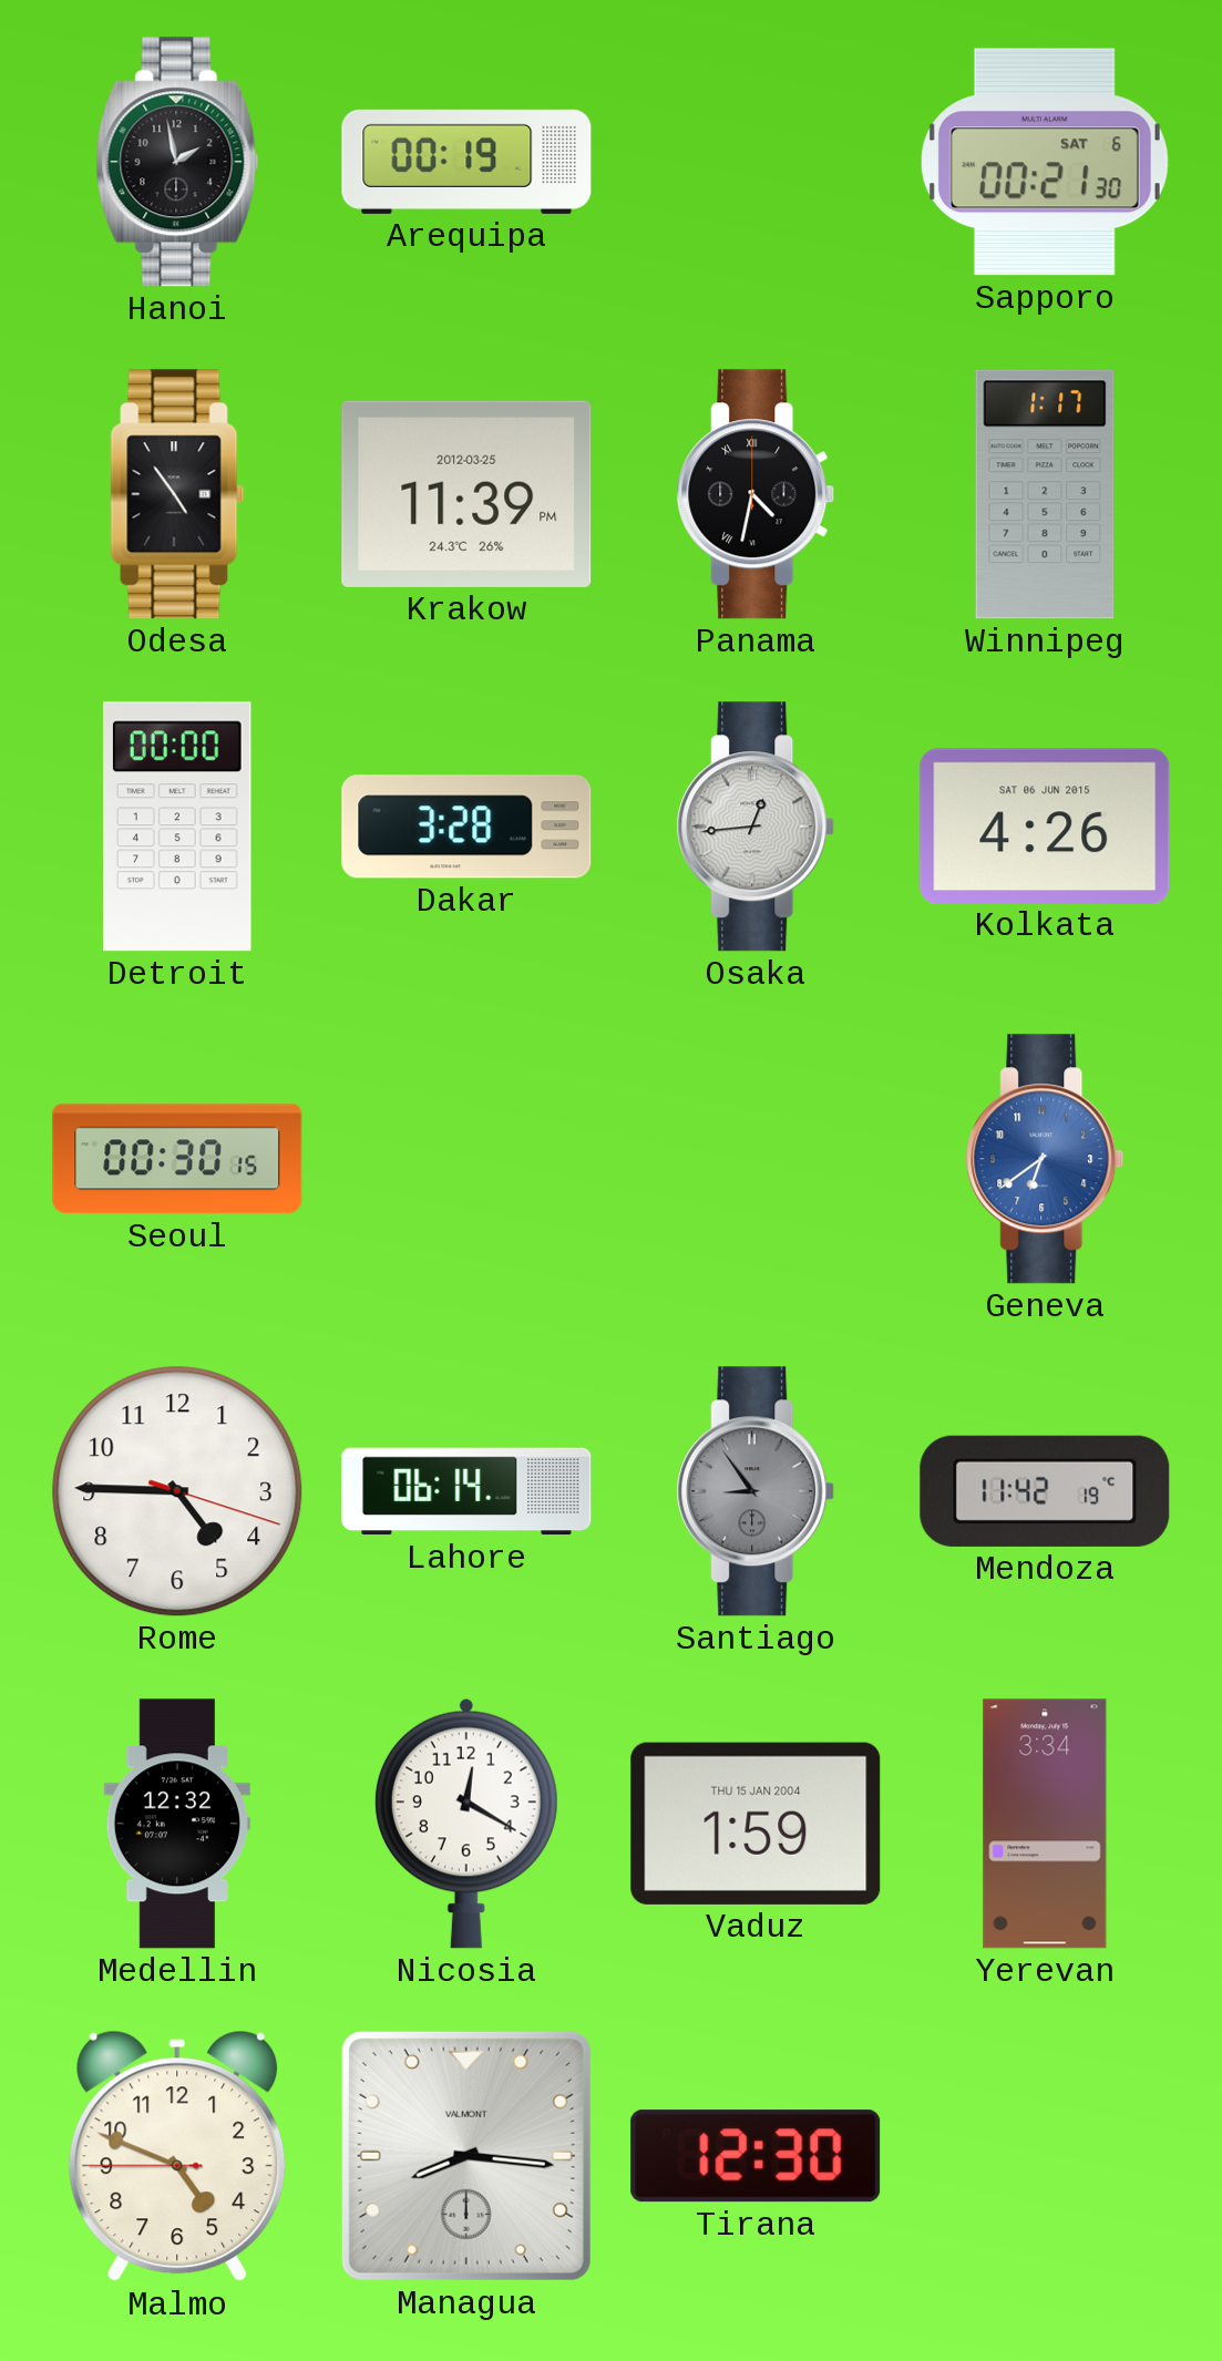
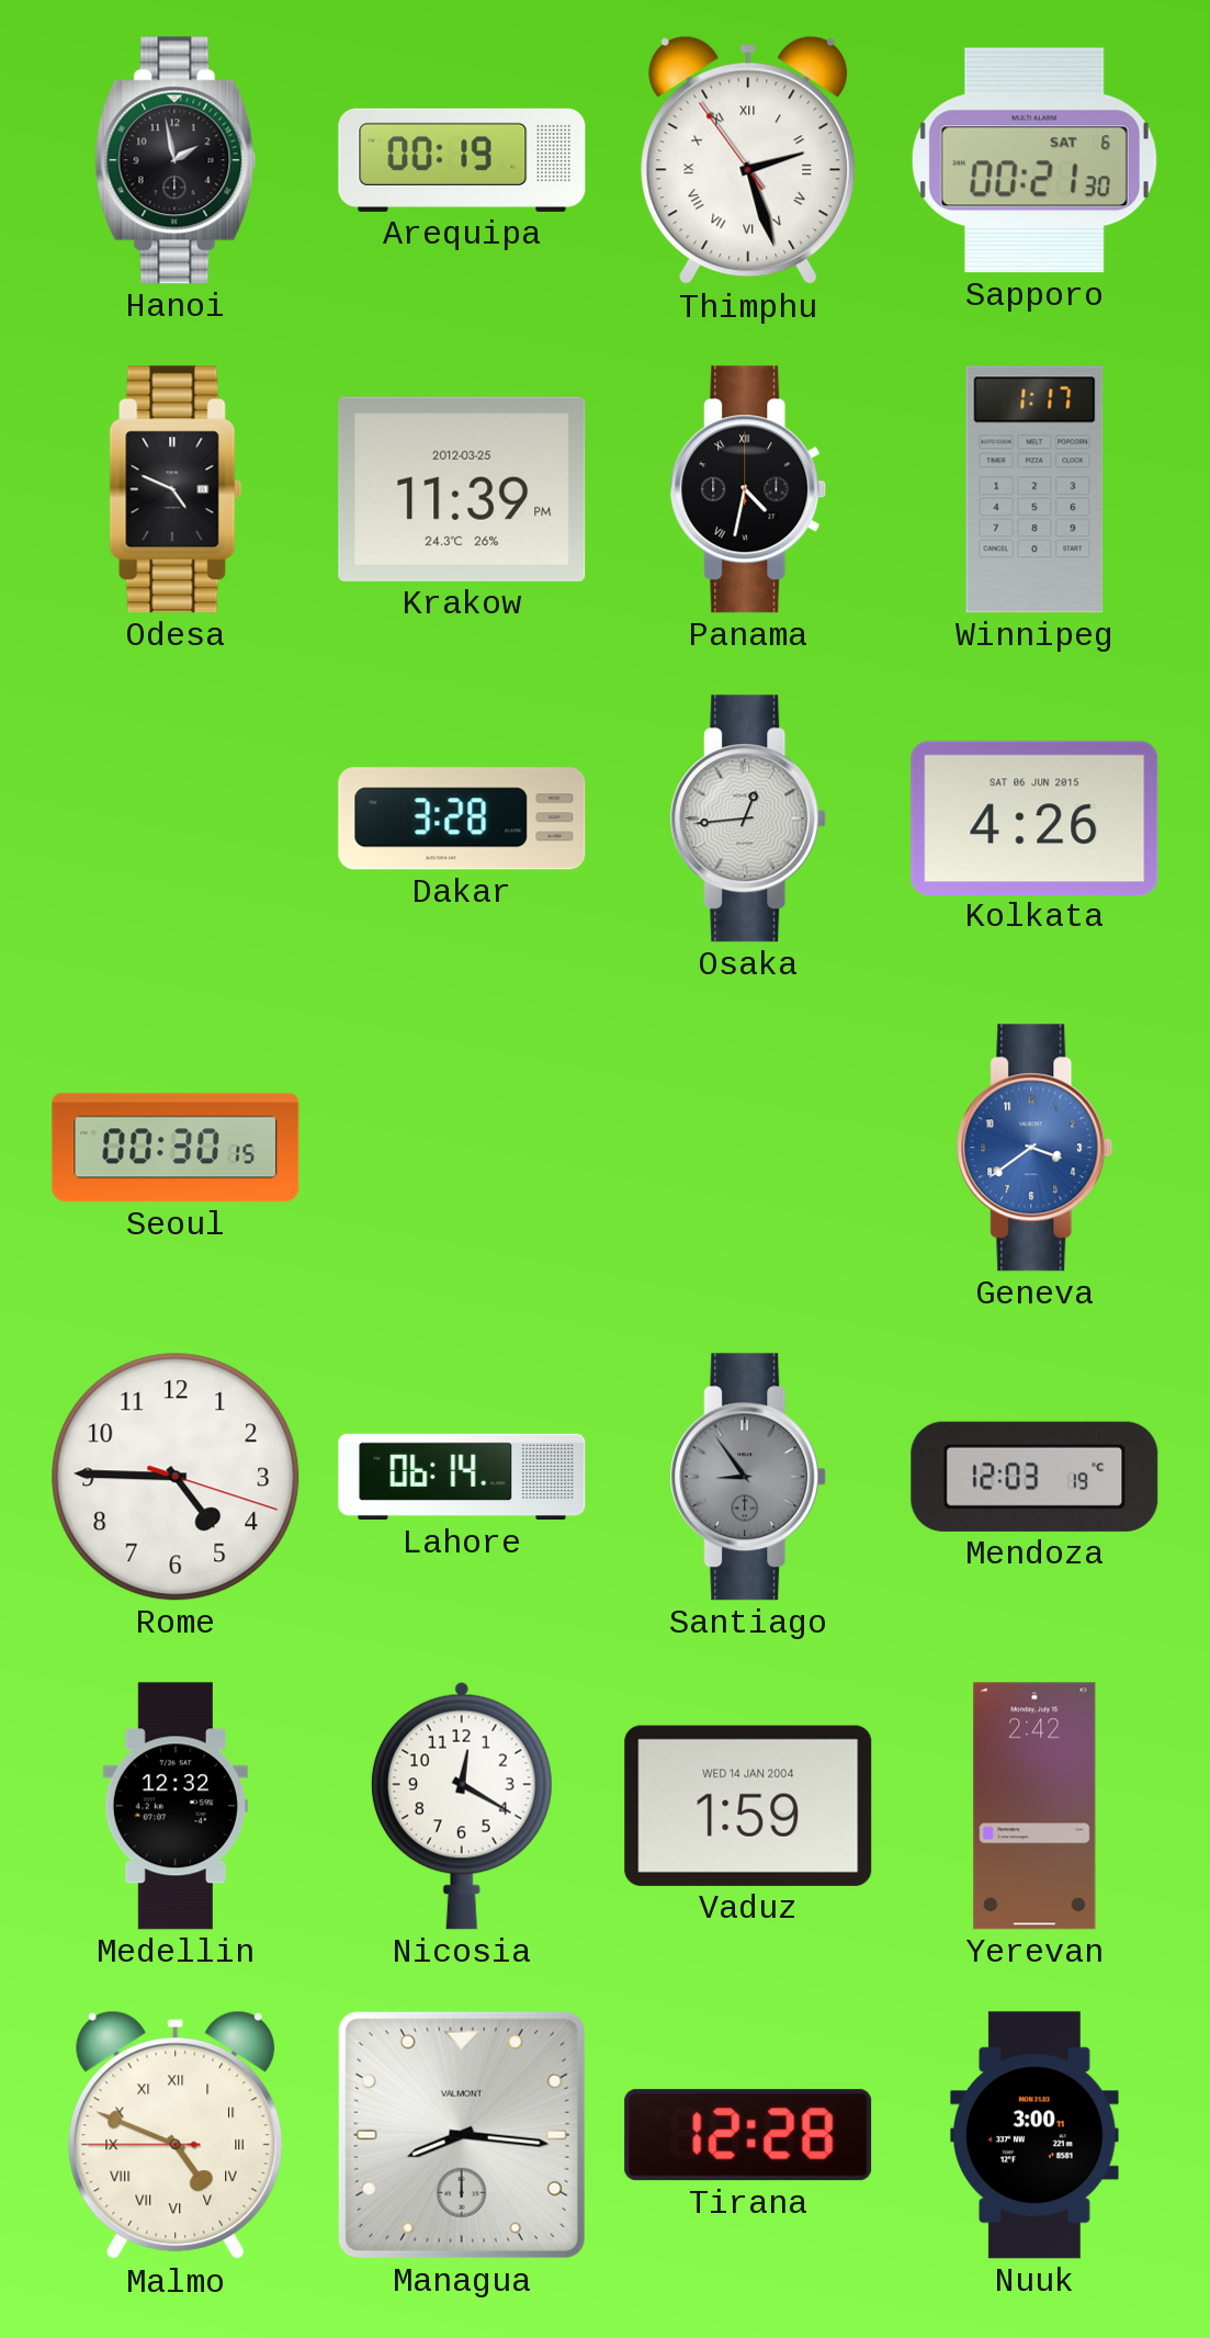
Thimphu: none -> 2:26
Odesa: 4:54 -> 4:49
Detroit: 00:00 -> none
Geneva: 6:39 -> 3:39
Mendoza: 11:42 -> 12:03
Vaduz date: THU 15 JAN 2004 -> WED 14 JAN 2004
Yerevan: 3:34 -> 2:42
Malmo numerals: Arabic -> Roman
Tirana: 12:30 -> 12:28
Nuuk: none -> 3:00
